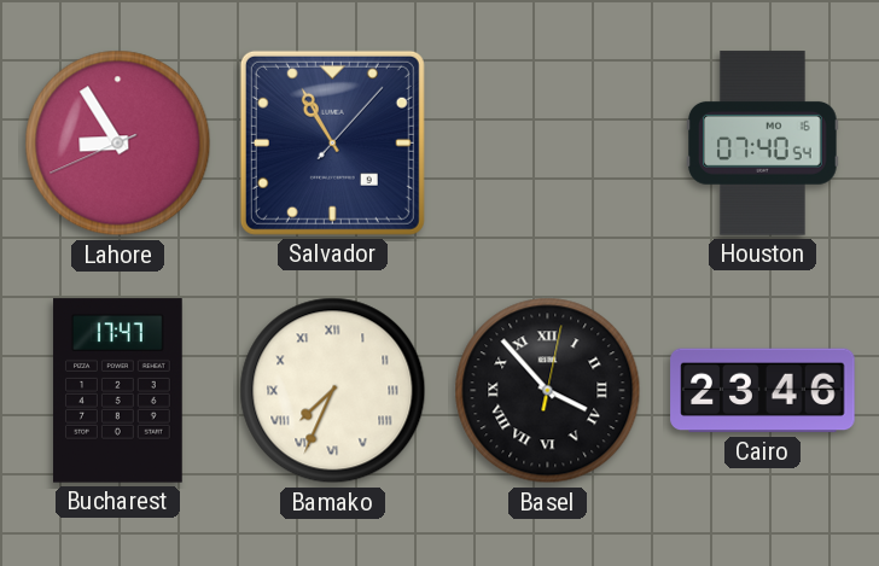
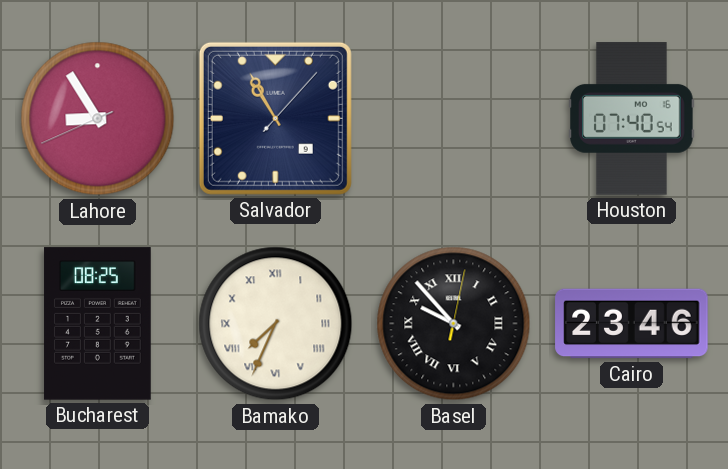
Bucharest: 17:47 -> 08:25
Basel: 3:53 -> 9:53
